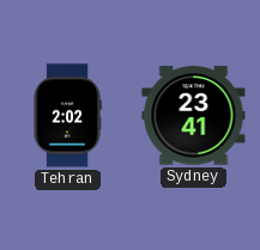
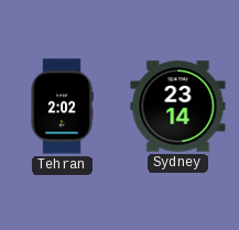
Sydney: 23:41 -> 23:14
